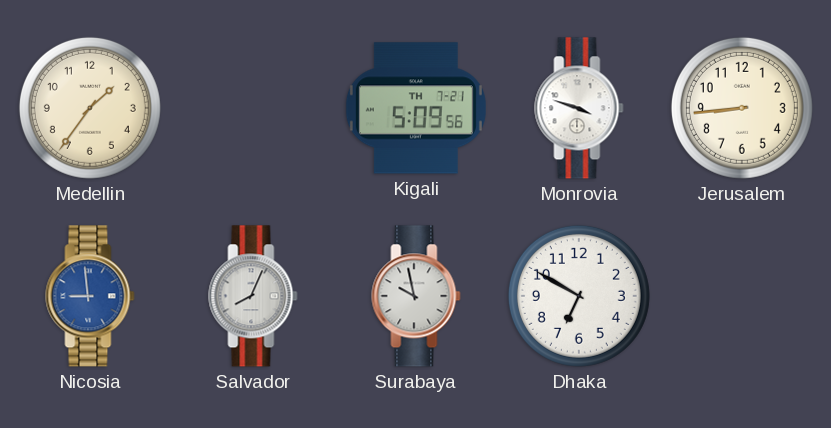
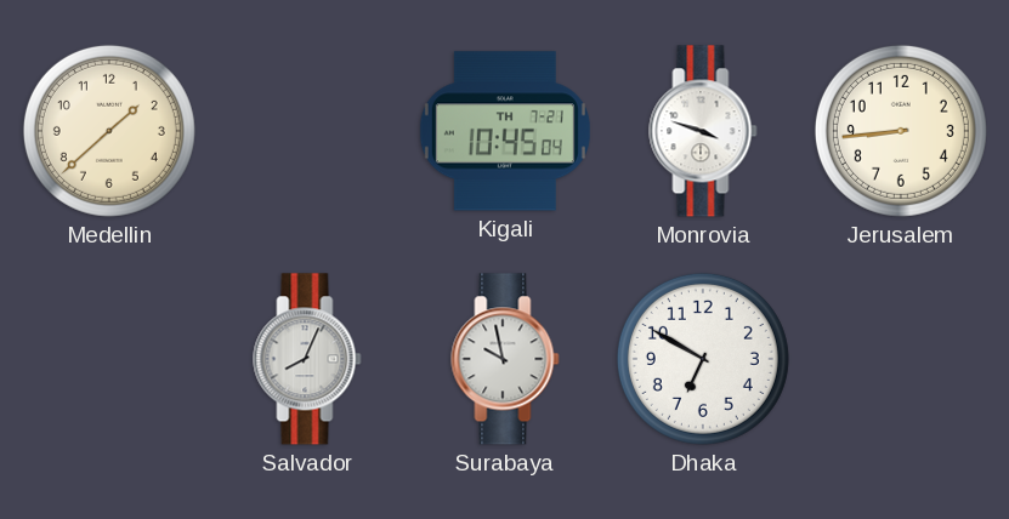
Medellin: 1:36 -> 1:38
Kigali: 5:09 -> 10:45
Nicosia: 8:59 -> none
